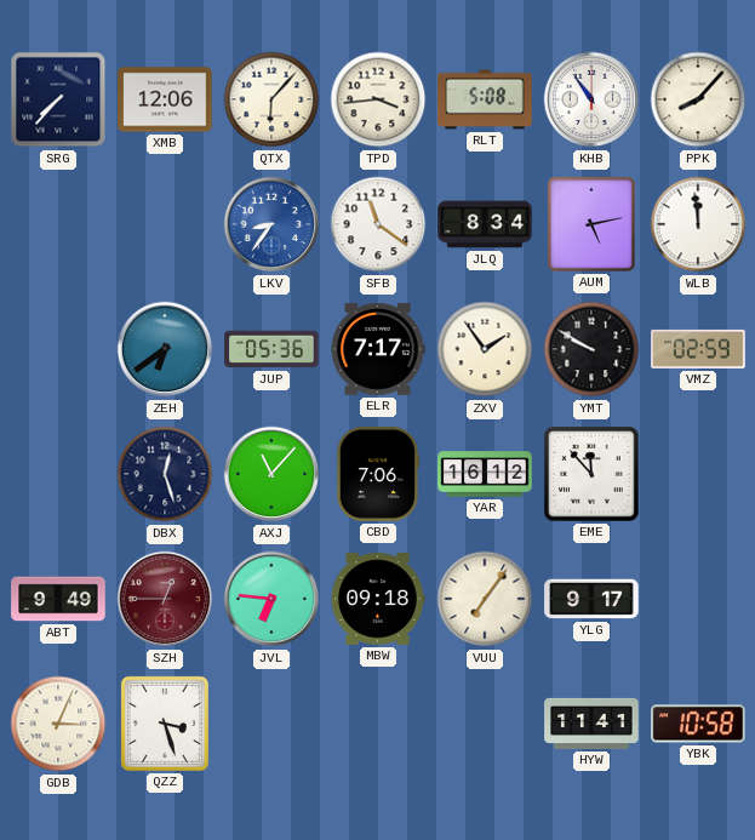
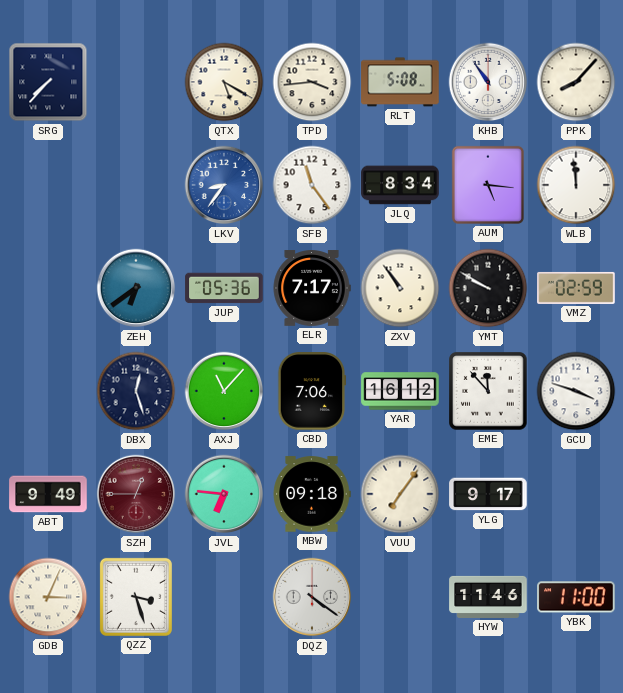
XMB: 12:06 -> none
QTX: 6:07 -> 5:20
SFB: 11:21 -> 11:24
AUM: 5:13 -> 5:16
ZXV: 1:54 -> 10:54
GCU: none -> 3:48
DQZ: none -> 4:21
HYW: 11:41 -> 11:46
YBK: 10:58 -> 11:00
